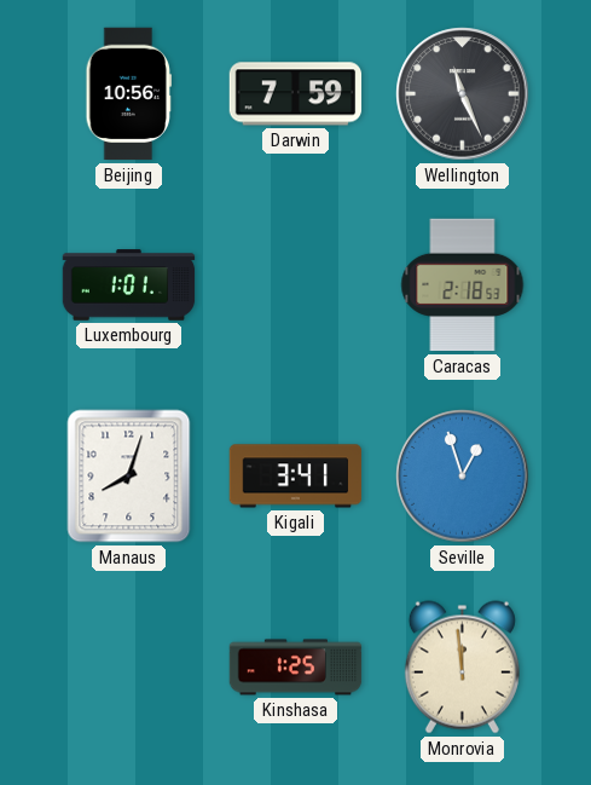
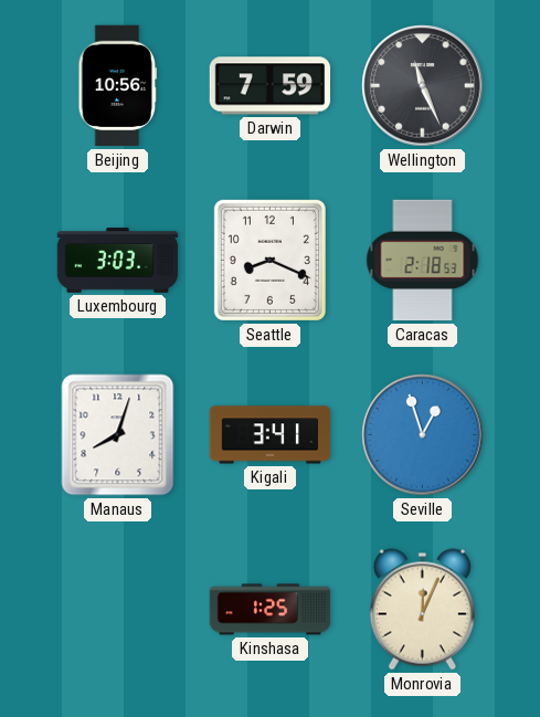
Luxembourg: 1:01 -> 3:03
Seattle: none -> 8:19
Monrovia: 11:59 -> 12:04
